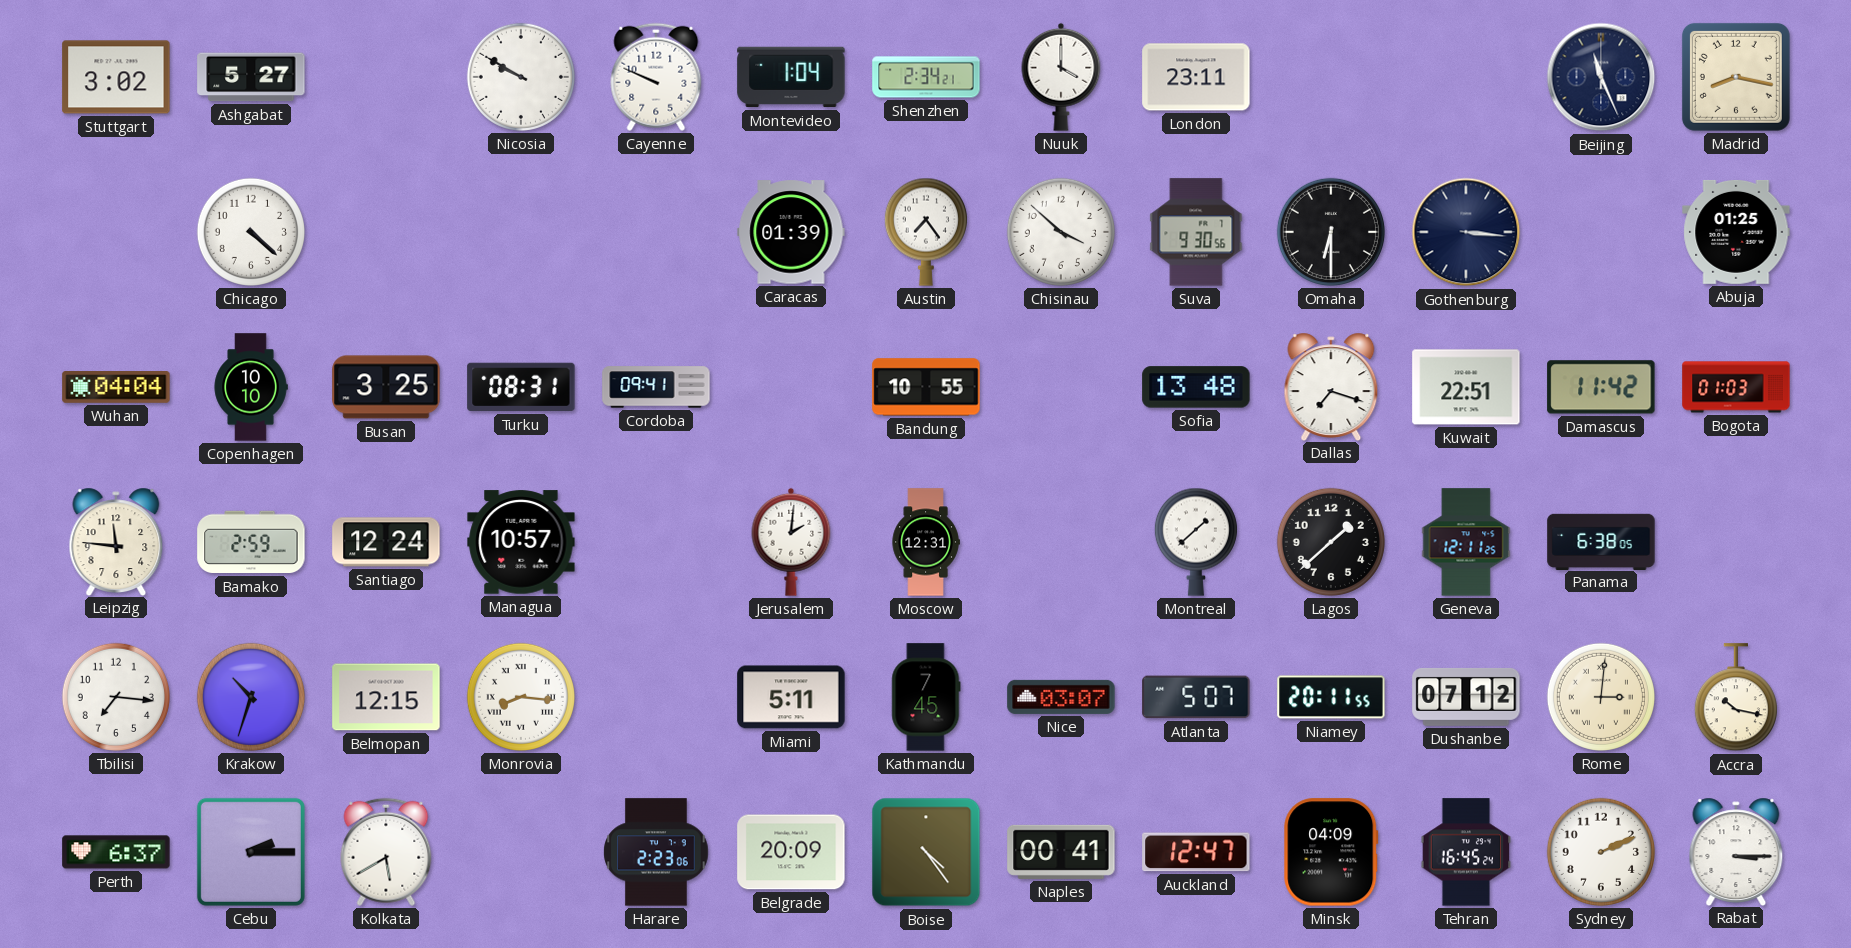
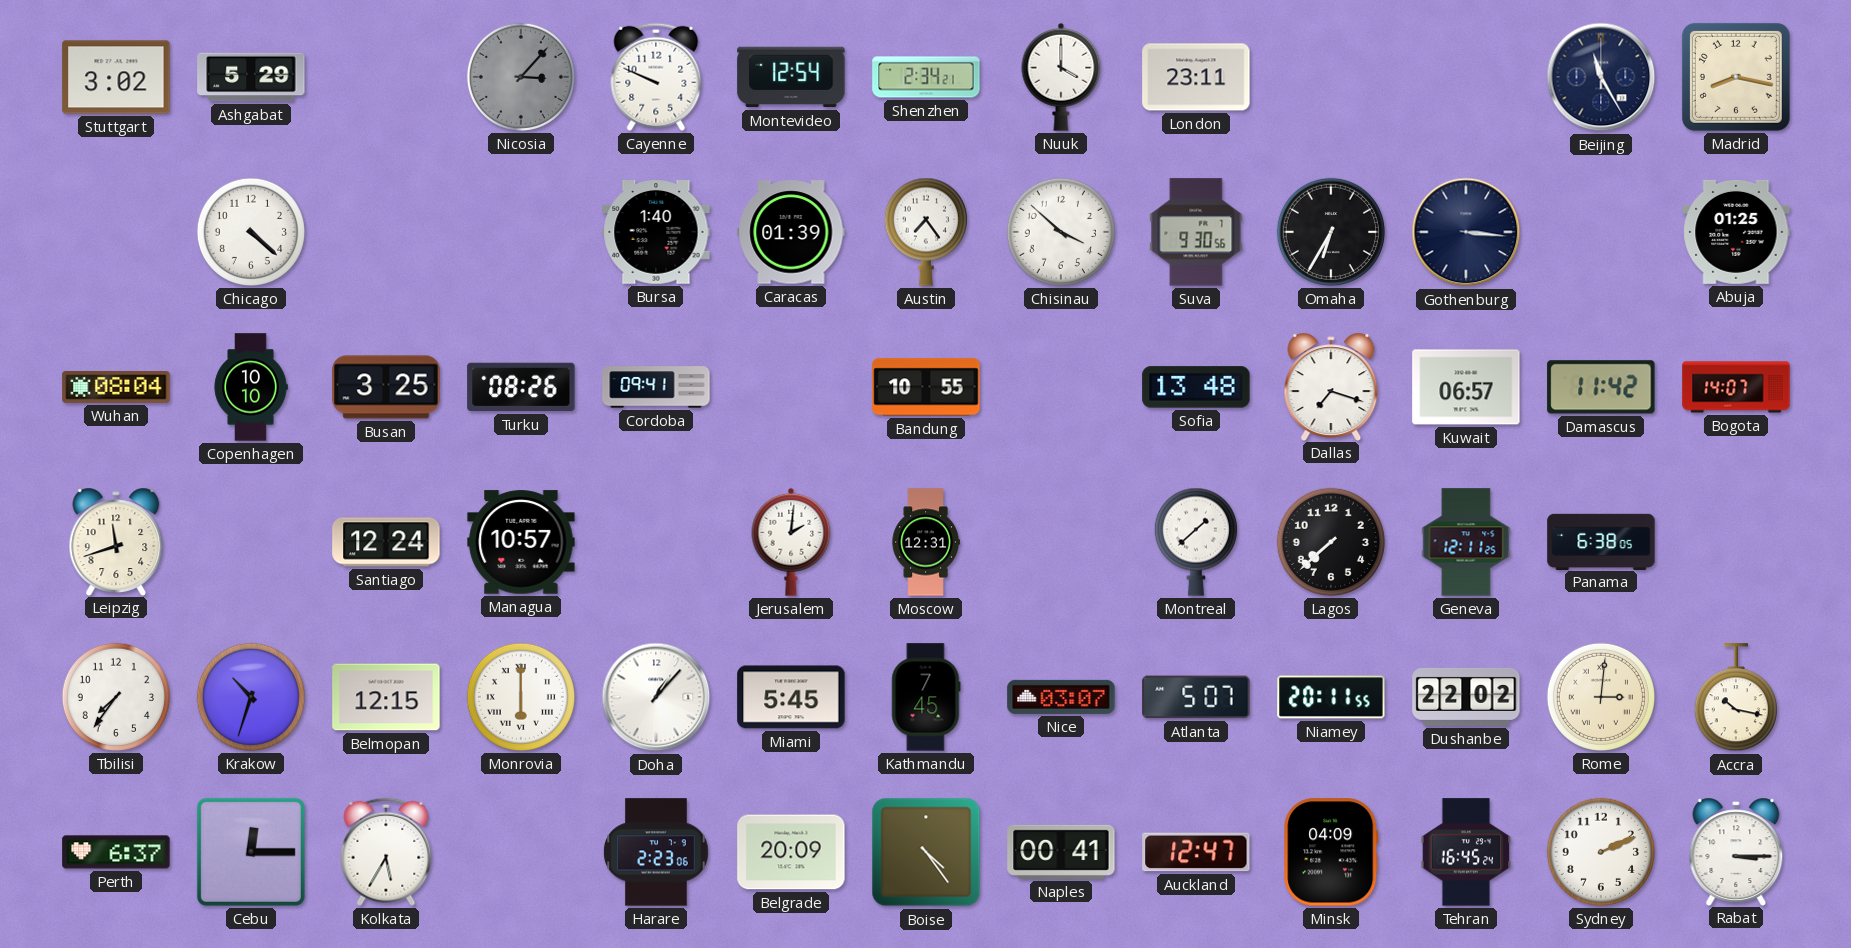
Ashgabat: 5:27 -> 5:29
Nicosia: 9:50 -> 3:07
Nicosia dial: white -> grey
Montevideo: 1:04 -> 12:54
Beijing: 11:26 -> 11:25
Bursa: none -> 1:40
Omaha: 6:30 -> 6:35
Wuhan: 04:04 -> 08:04
Turku: 08:31 -> 08:26
Kuwait: 22:51 -> 06:57
Bogota: 01:03 -> 14:07
Leipzig: 11:46 -> 11:42
Bamako: 2:59 -> none
Lagos: 1:38 -> 7:38
Tbilisi: 7:16 -> 7:36
Monrovia: 8:16 -> 6:00
Doha: none -> 1:07
Miami: 5:11 -> 5:45
Dushanbe: 07:12 -> 22:02
Cebu: 2:15 -> 12:15
Kolkata: 5:40 -> 5:35
